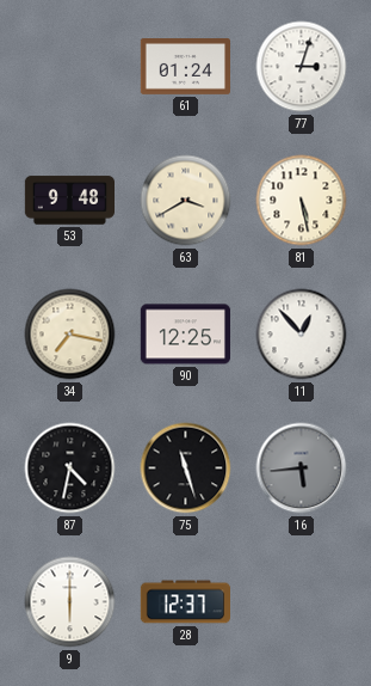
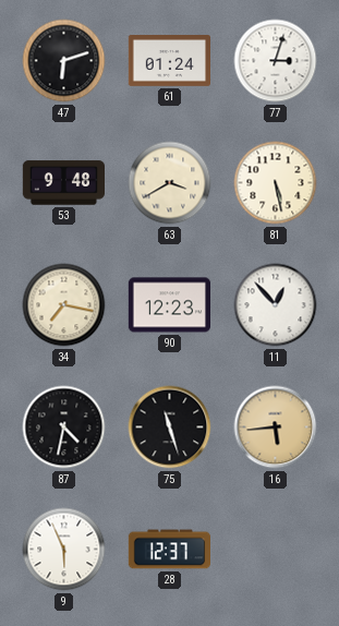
47: none -> 6:12
90: 12:25 -> 12:23
16 dial: grey -> champagne
9: 6:00 -> 5:56
